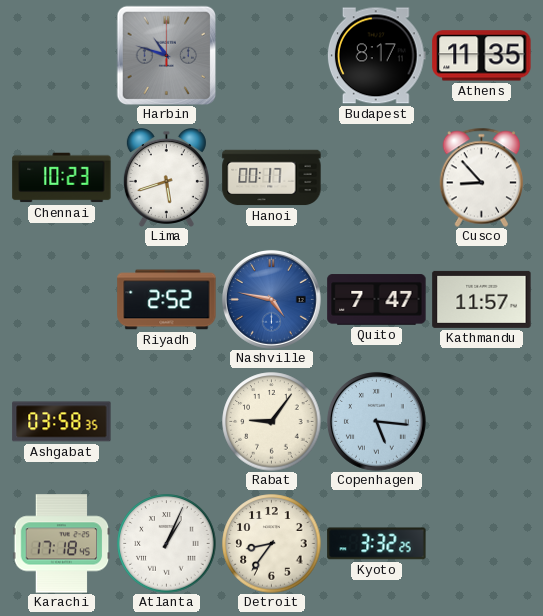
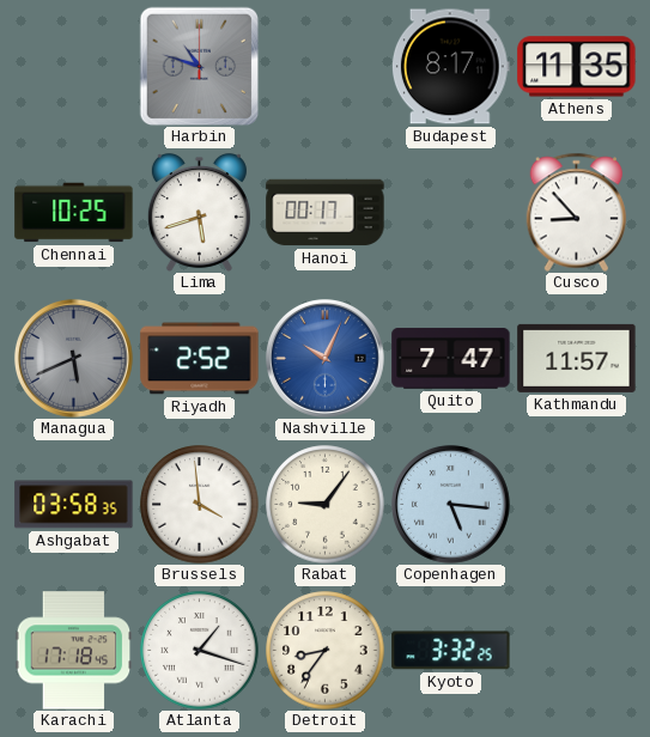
Chennai: 10:23 -> 10:25
Managua: none -> 5:41
Nashville: 4:47 -> 10:04
Brussels: none -> 3:59
Atlanta: 1:04 -> 1:18
